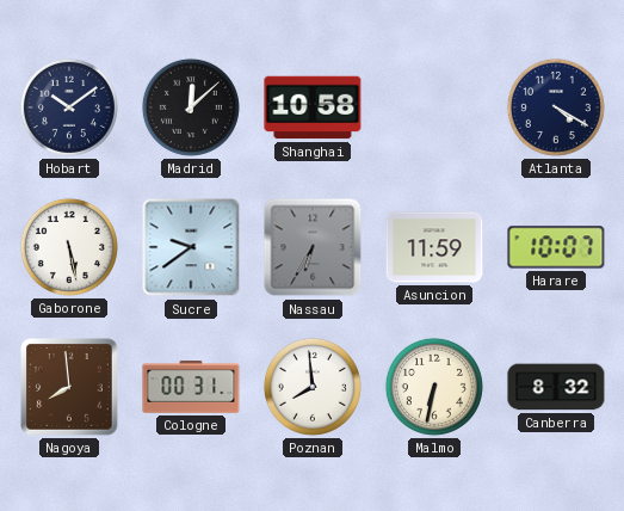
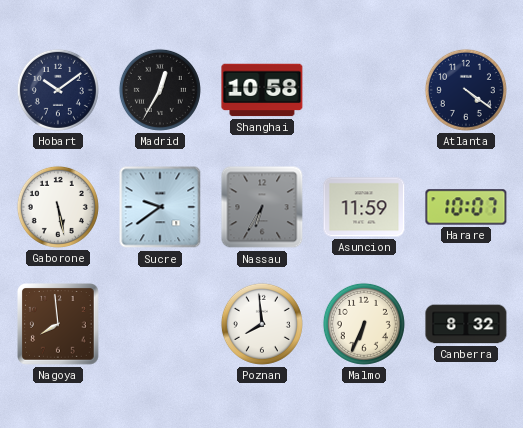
Madrid: 12:08 -> 12:35
Atlanta: 4:20 -> 4:21
Cologne: 00:31 -> none
Malmo: 6:32 -> 6:34
